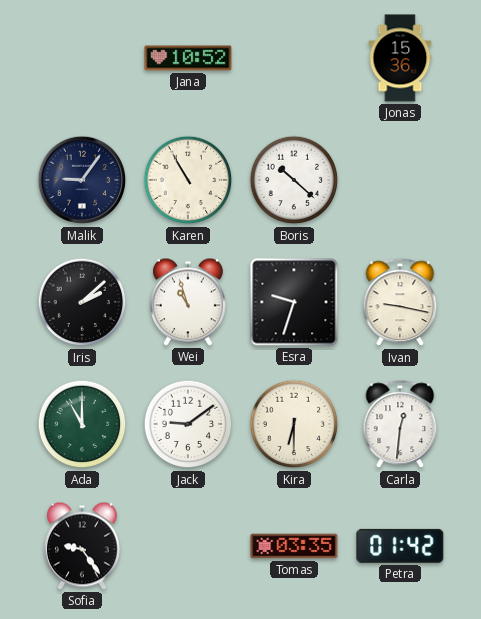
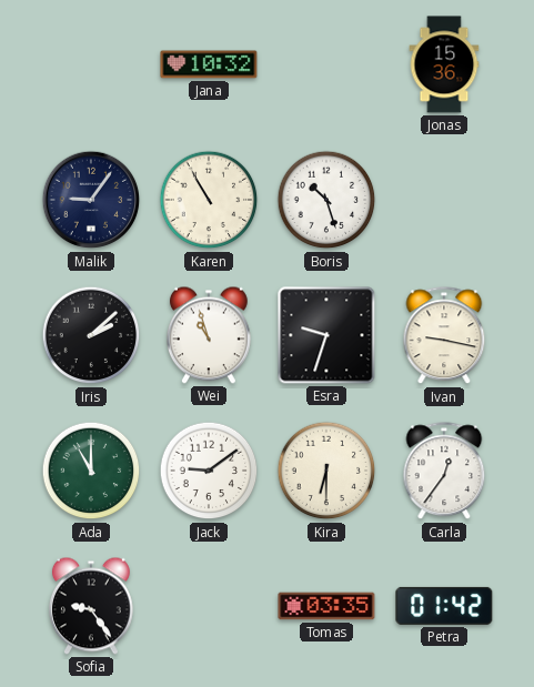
Jana: 10:52 -> 10:32
Boris: 10:22 -> 10:27
Carla: 12:31 -> 12:36
